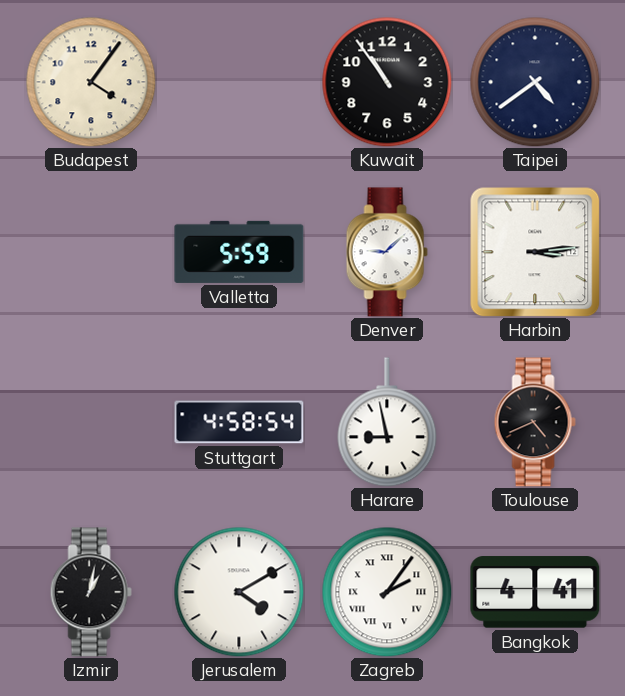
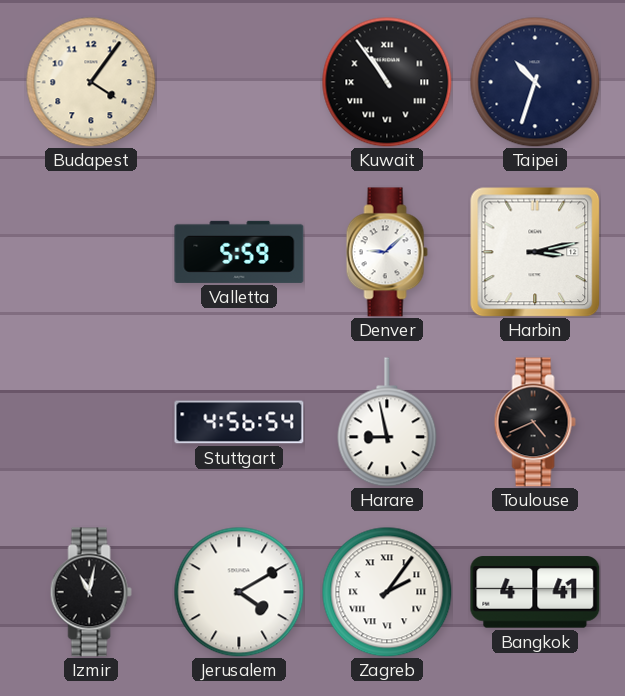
Kuwait numerals: Arabic -> Roman
Taipei: 4:39 -> 10:33
Harbin: 3:14 -> 3:13
Stuttgart: 4:58 -> 4:56
Izmir: 1:02 -> 11:02
